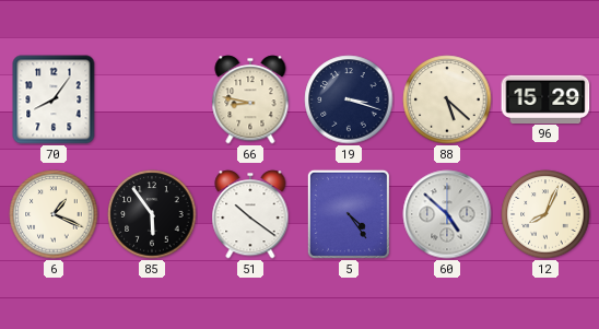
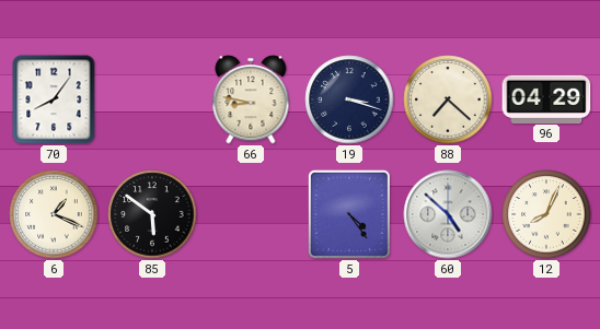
88: 5:22 -> 7:22
96: 15:29 -> 04:29
85: 5:54 -> 5:51
51: 10:21 -> none
